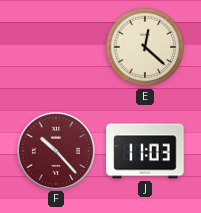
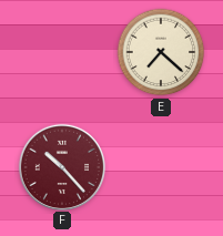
E: 12:22 -> 7:22
J: 11:03 -> none
